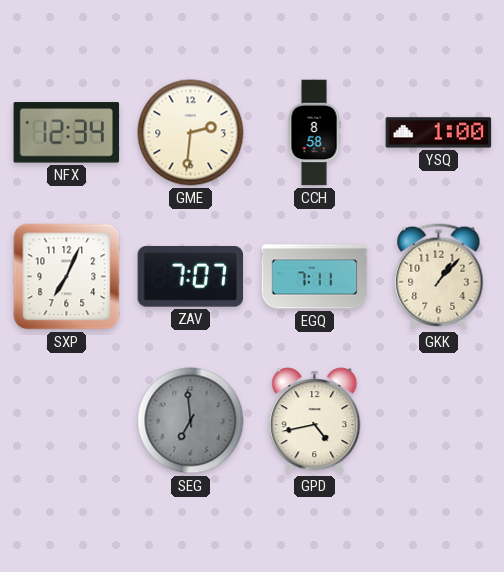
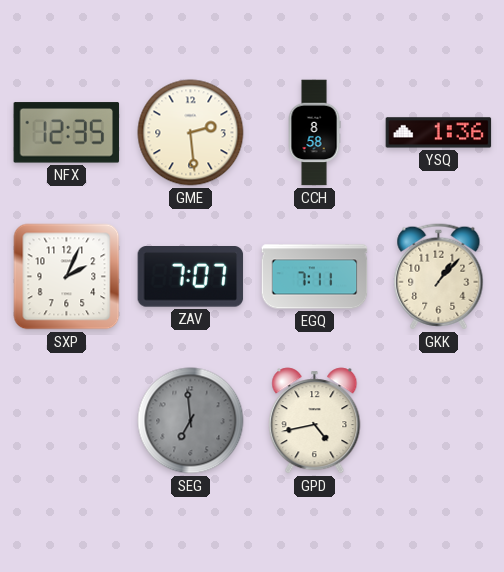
NFX: 12:34 -> 12:35
GME: 2:31 -> 2:29
YSQ: 1:00 -> 1:36
SXP: 7:04 -> 2:04
